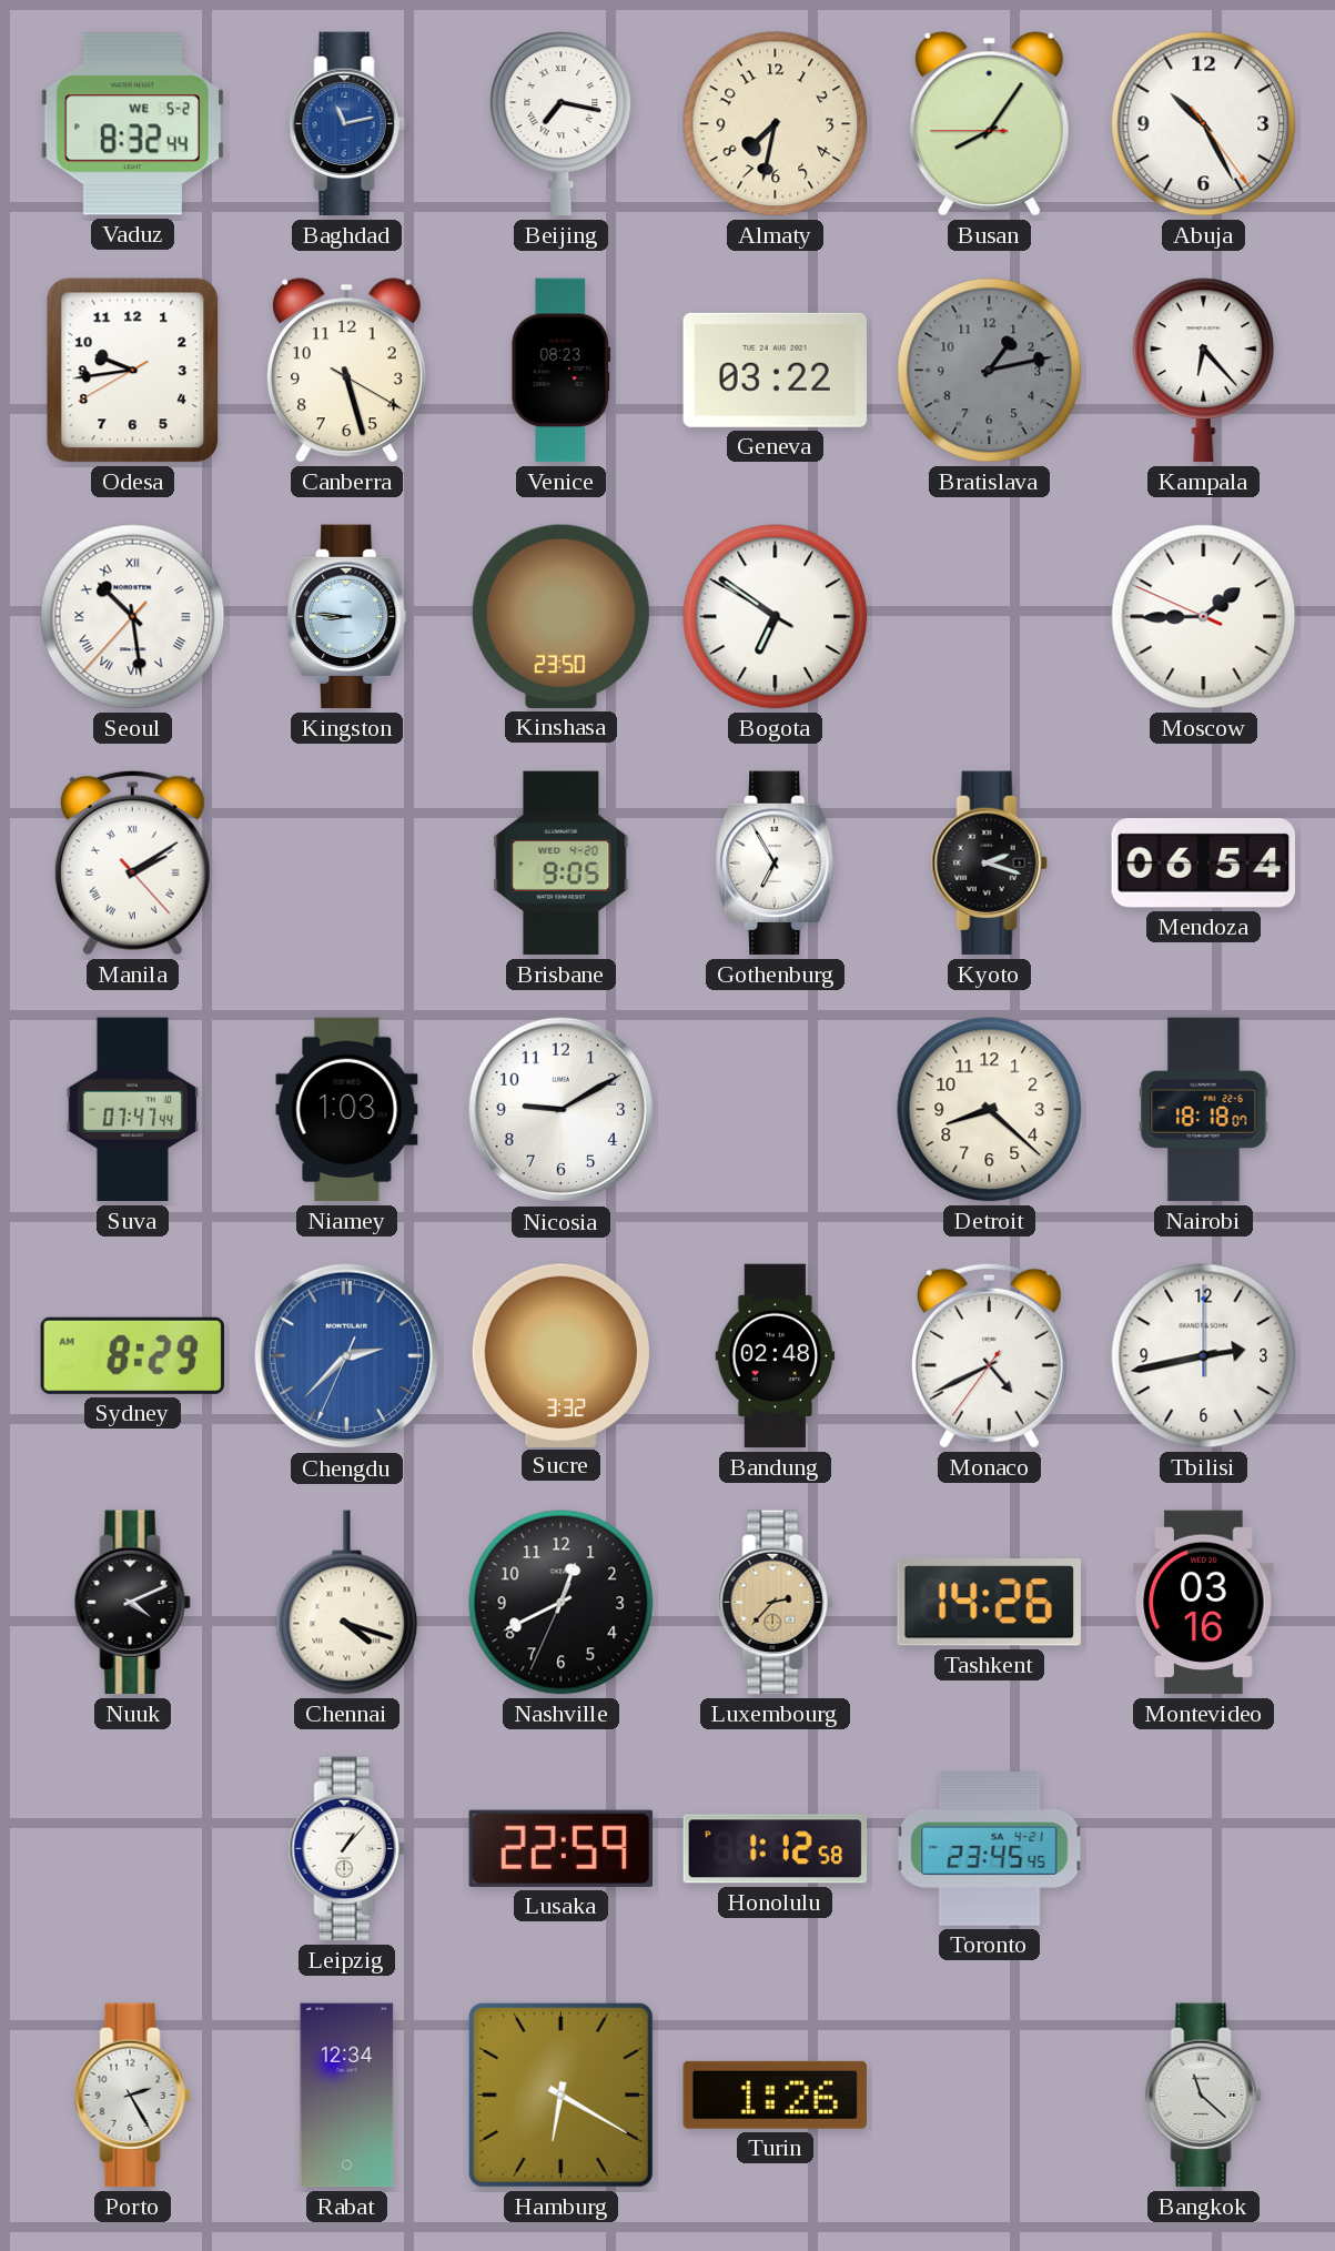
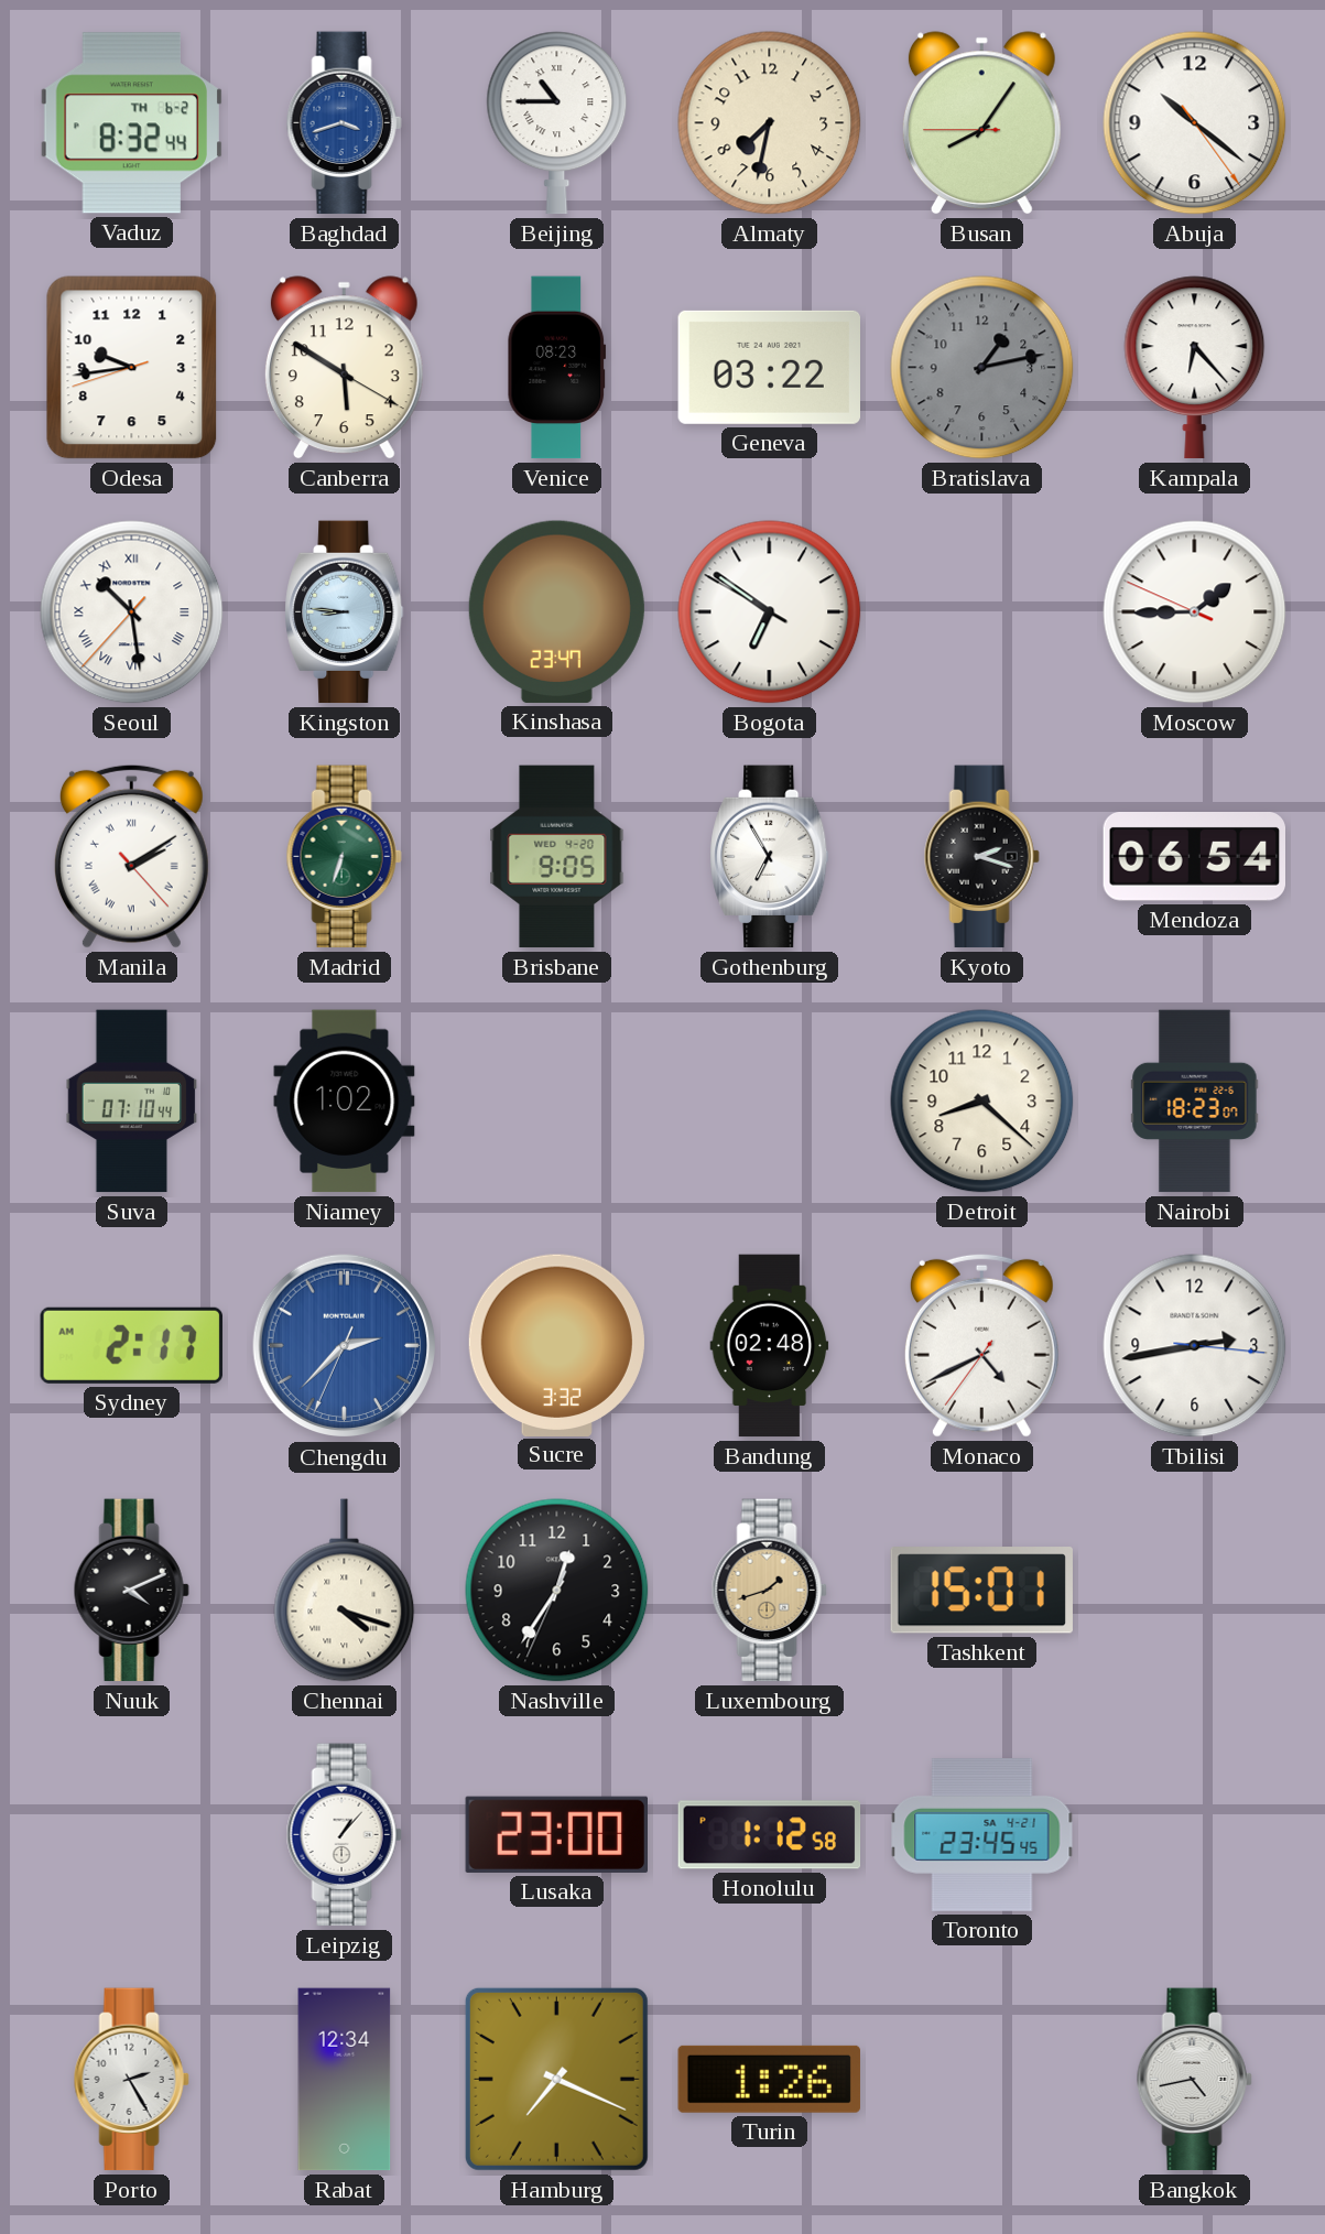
Vaduz date: WE 5-2 -> TH 6-2
Baghdad: 11:13 -> 3:42
Beijing: 7:17 -> 10:45
Abuja: 10:25 -> 10:21
Odesa: 9:43:40 -> 9:43:42
Canberra: 5:27 -> 5:50
Kinshasa: 23:50 -> 23:47
Madrid: none -> 6:33
Suva: 07:47 -> 07:10
Niamey: 1:03 -> 1:02
Nicosia: 9:10 -> none
Nairobi: 18:18 -> 18:23
Sydney: 8:29 -> 2:17
Tbilisi: 2:43:00 -> 2:43:16
Nashville: 12:40 -> 12:35
Luxembourg: 2:37 -> 1:42
Tashkent: 14:26 -> 15:01
Montevideo: 03:16 -> none
Lusaka: 22:59 -> 23:00
Hamburg: 6:20 -> 7:19
Bangkok: 11:22 -> 4:43
